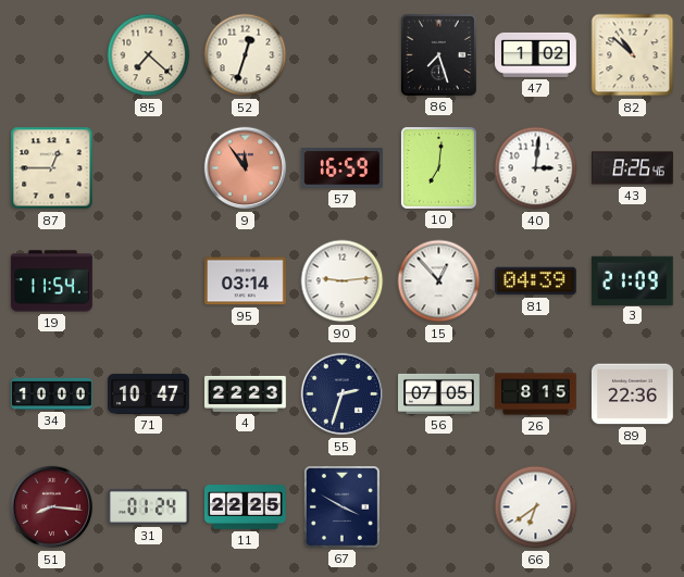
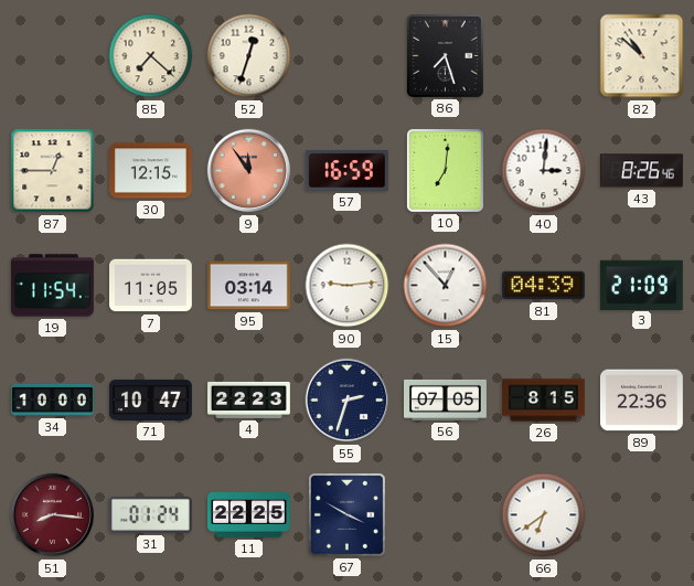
47: 1:02 -> none
30: none -> 12:15
7: none -> 11:05
